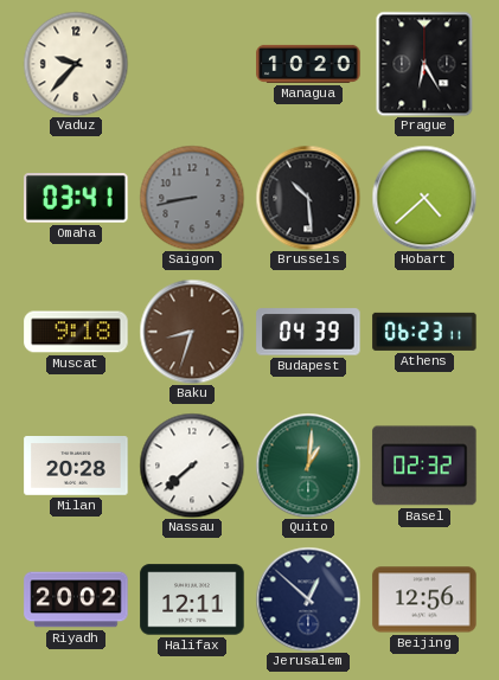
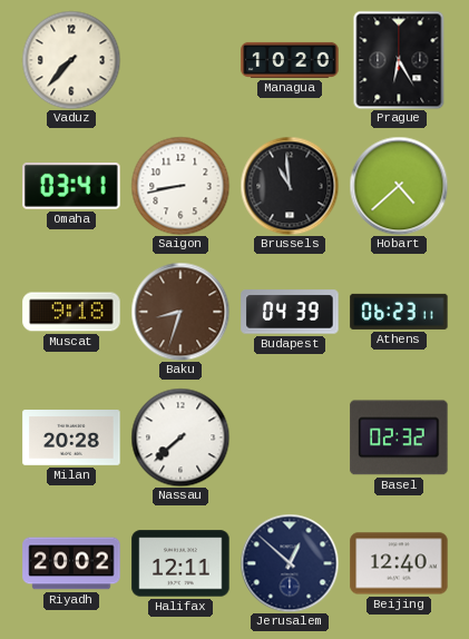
Vaduz: 9:37 -> 7:37
Saigon dial: grey -> white
Brussels: 10:29 -> 10:59
Quito: 1:01 -> none
Beijing: 12:56 -> 12:40
